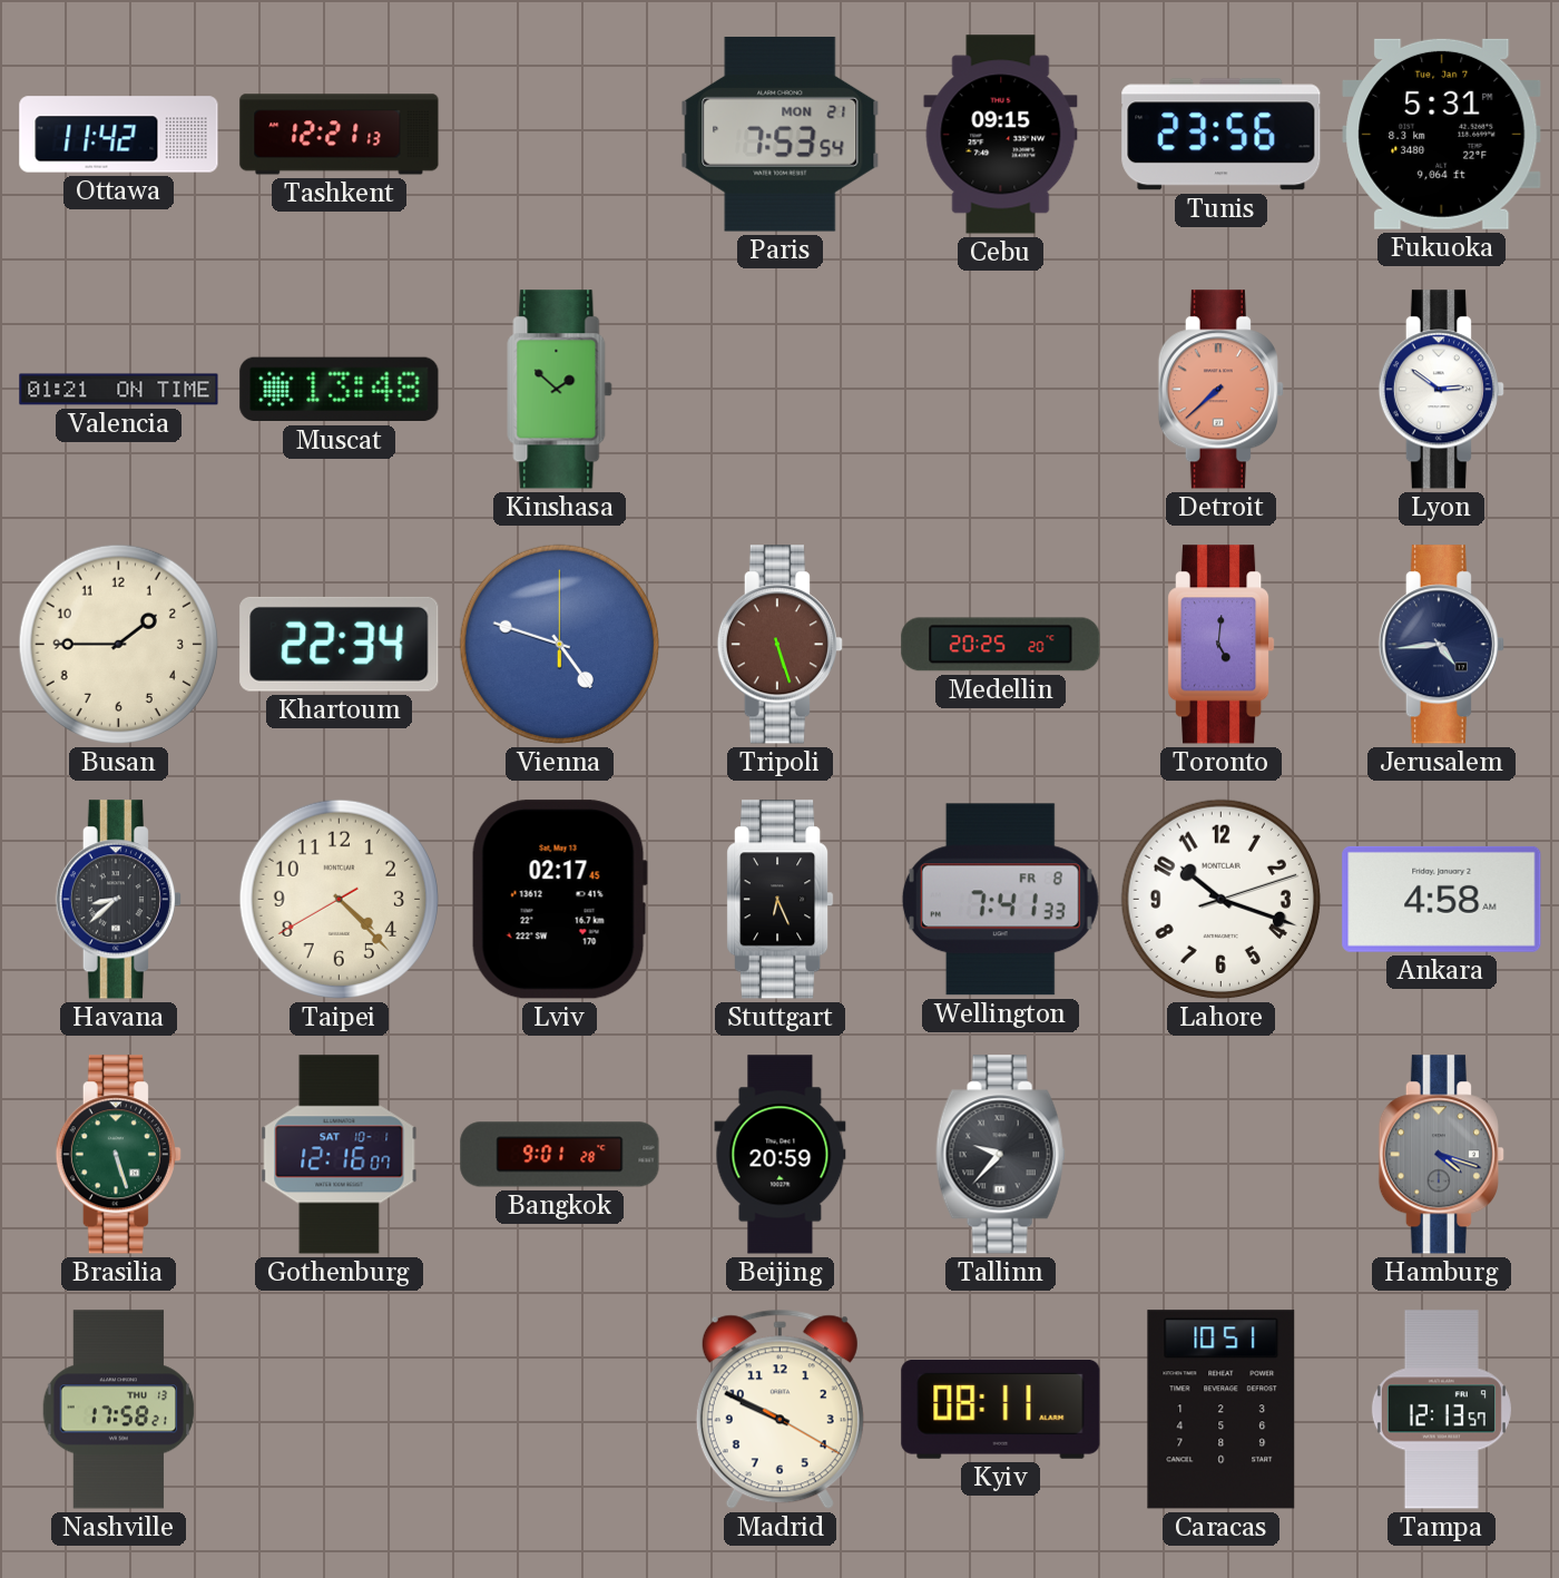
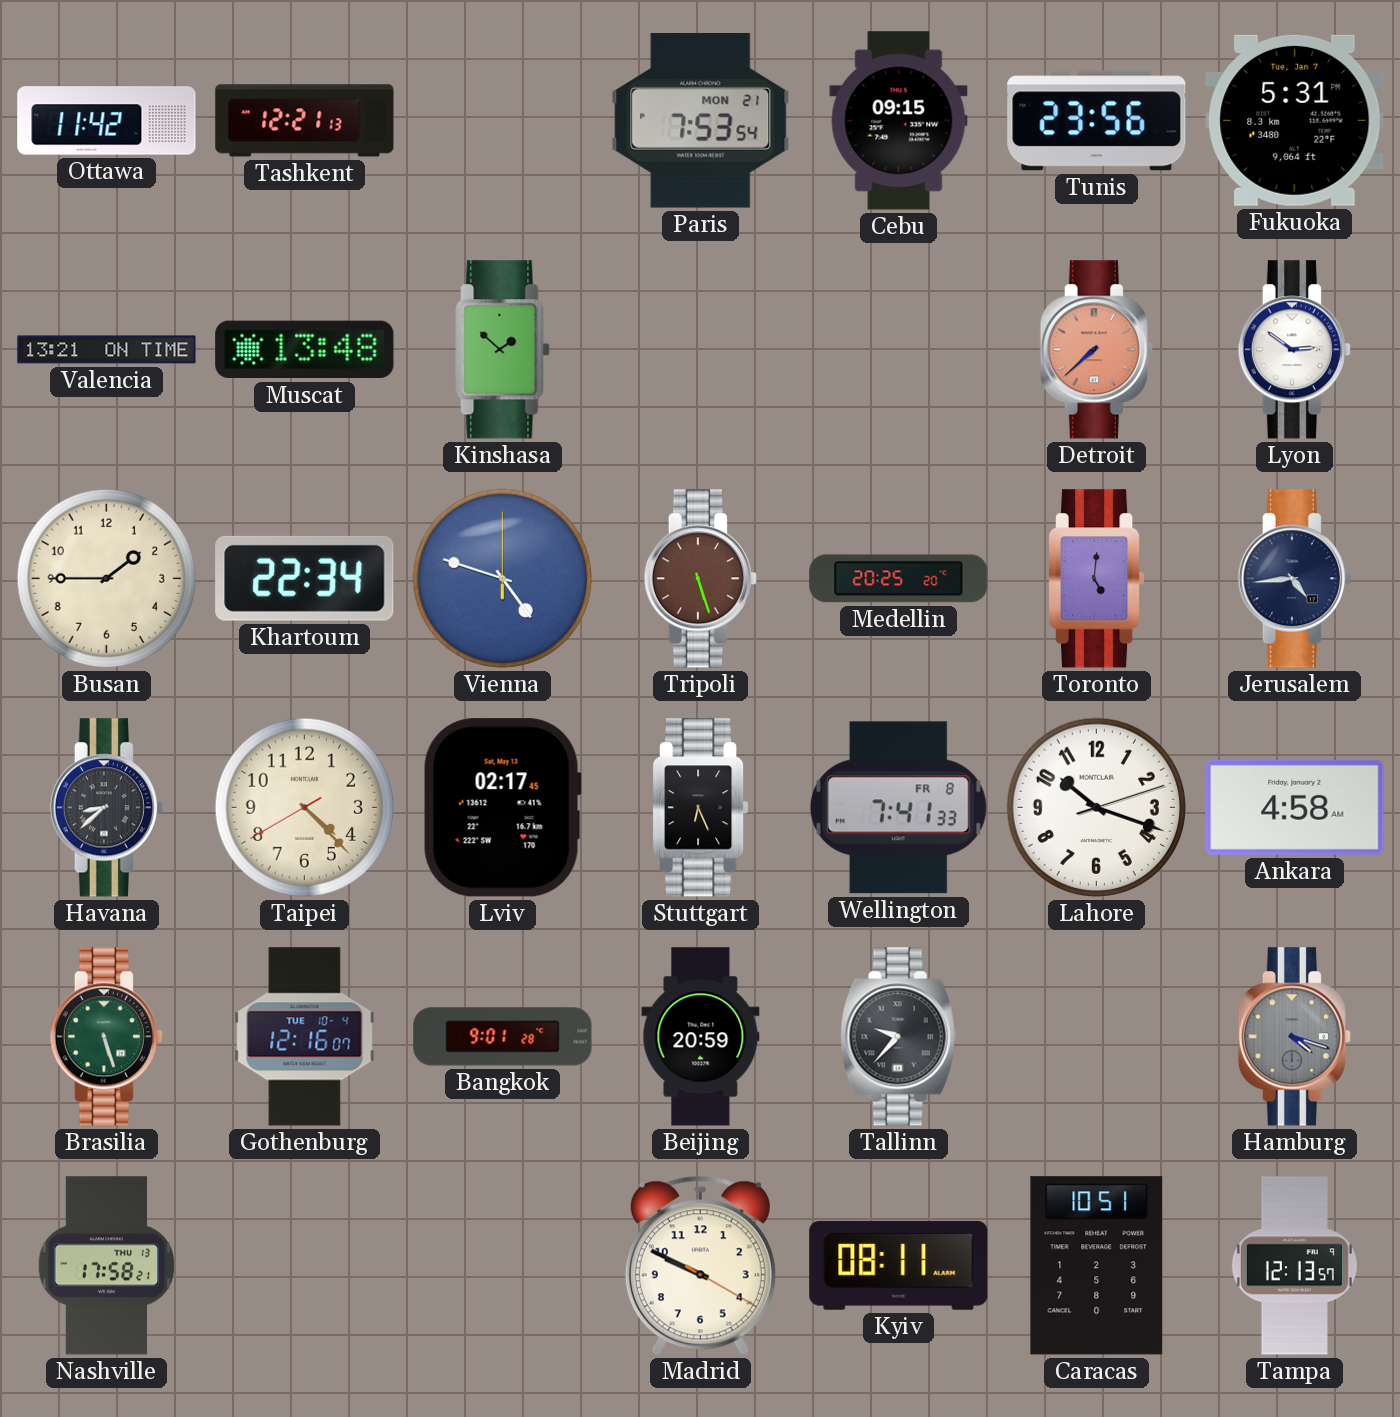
Valencia: 01:21 -> 13:21
Gothenburg date: SAT 10-1 -> TUE 10-4
